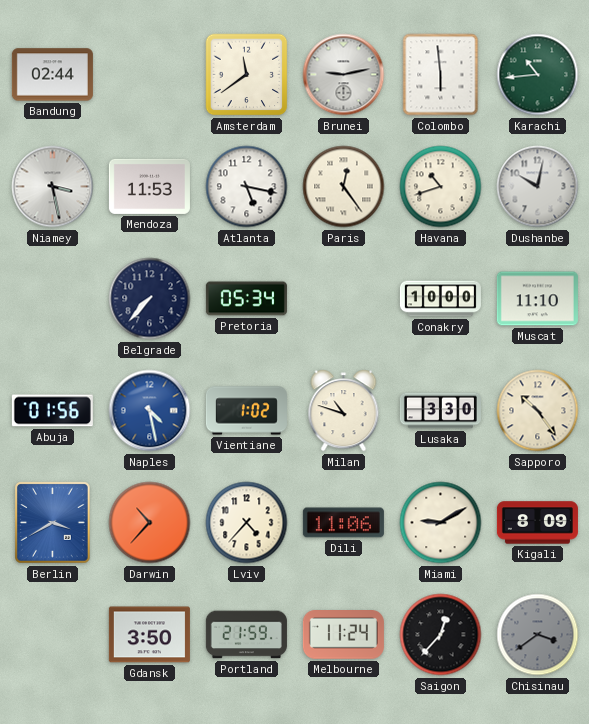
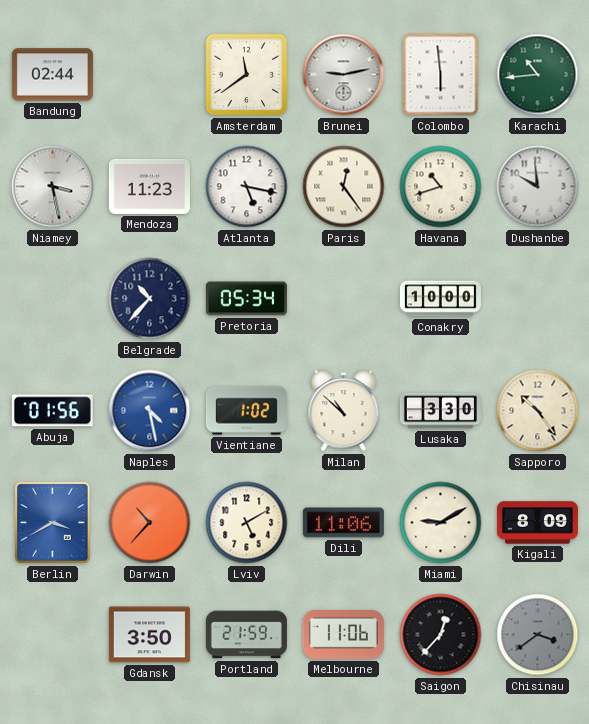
Mendoza: 11:53 -> 11:23
Dushanbe: 10:02 -> 9:59
Belgrade: 7:37 -> 10:37
Muscat: 11:10 -> none
Milan: 10:48 -> 10:52
Lviv: 4:37 -> 5:10
Melbourne: 11:24 -> 11:06
